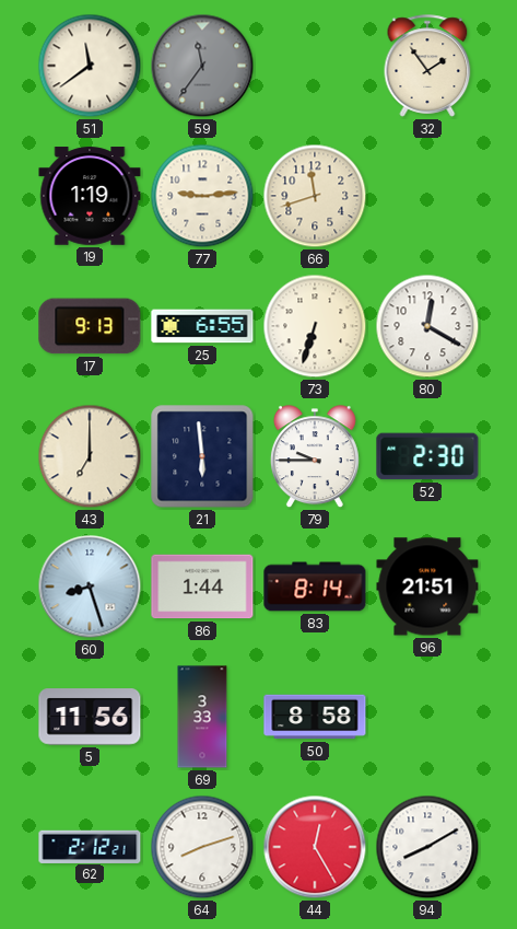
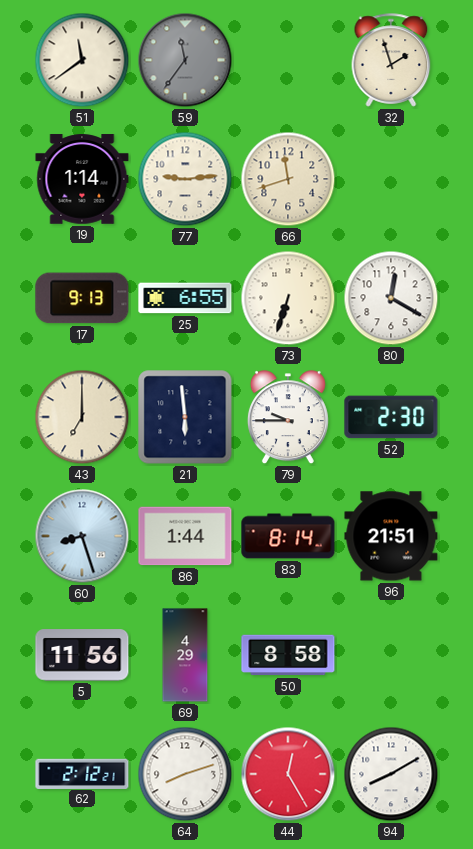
32: 1:54 -> 1:57
19: 1:19 -> 1:14
69: 3:33 -> 4:29
